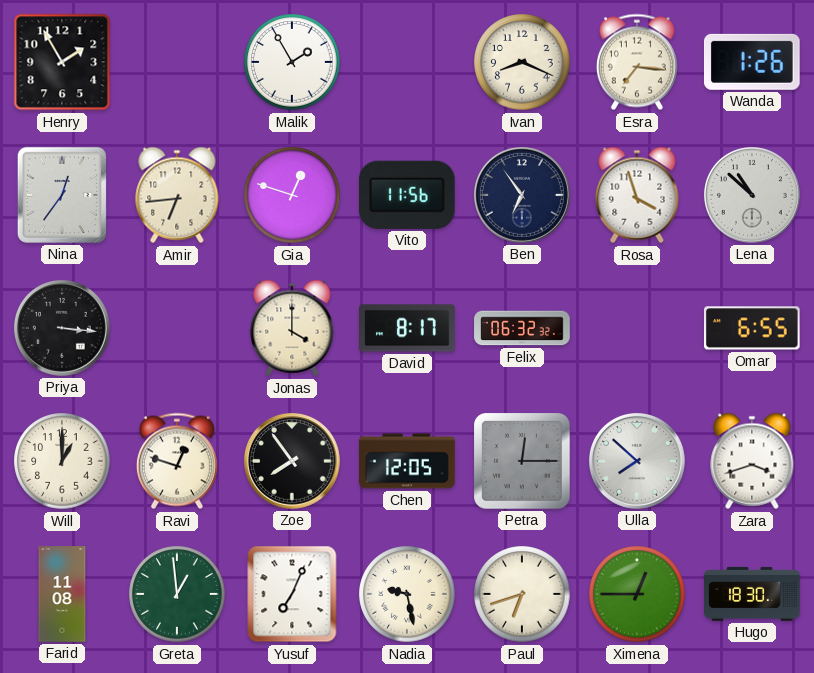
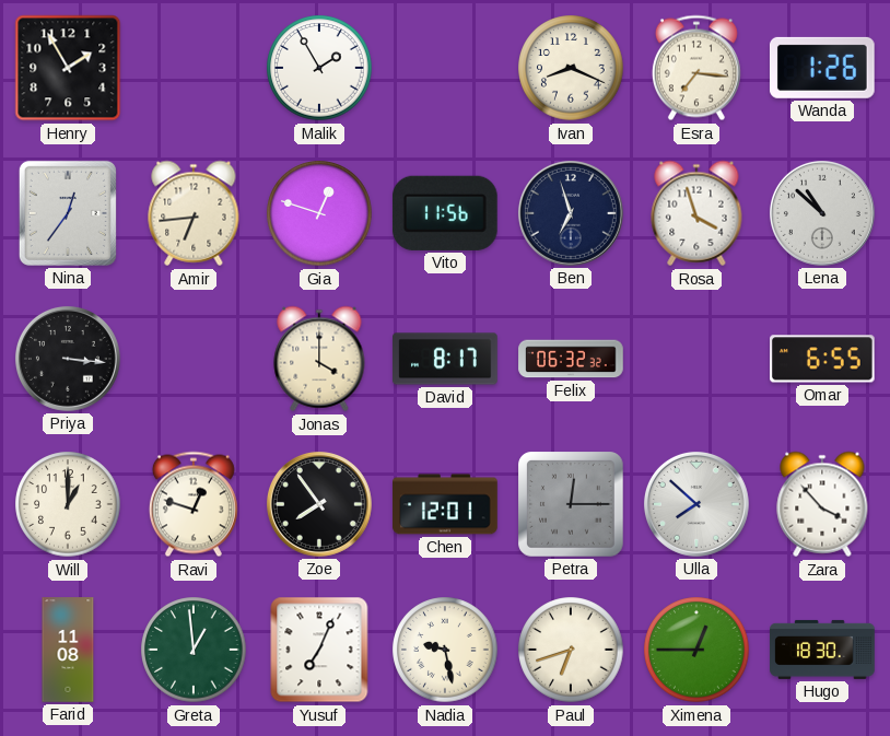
Ben: 6:54 -> 6:57
Chen: 12:05 -> 12:01
Zara: 3:42 -> 3:53
